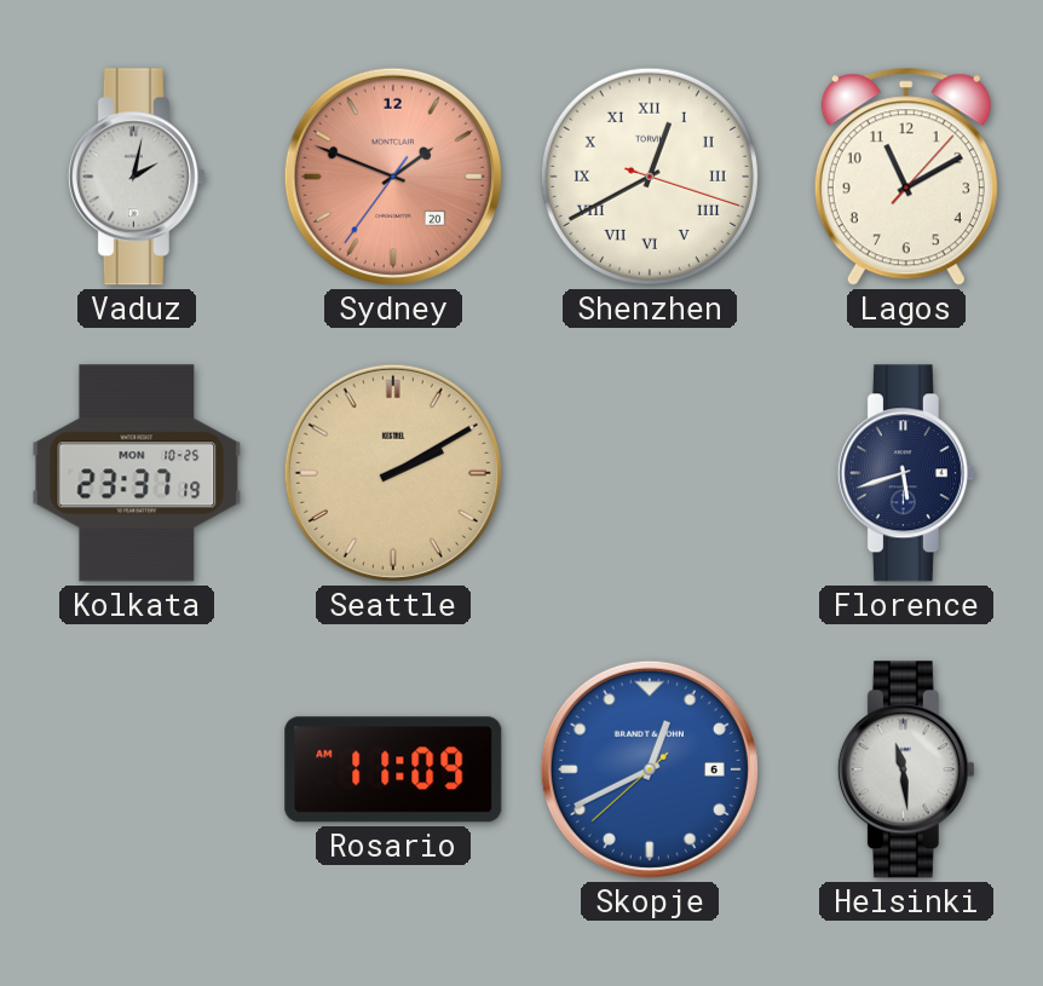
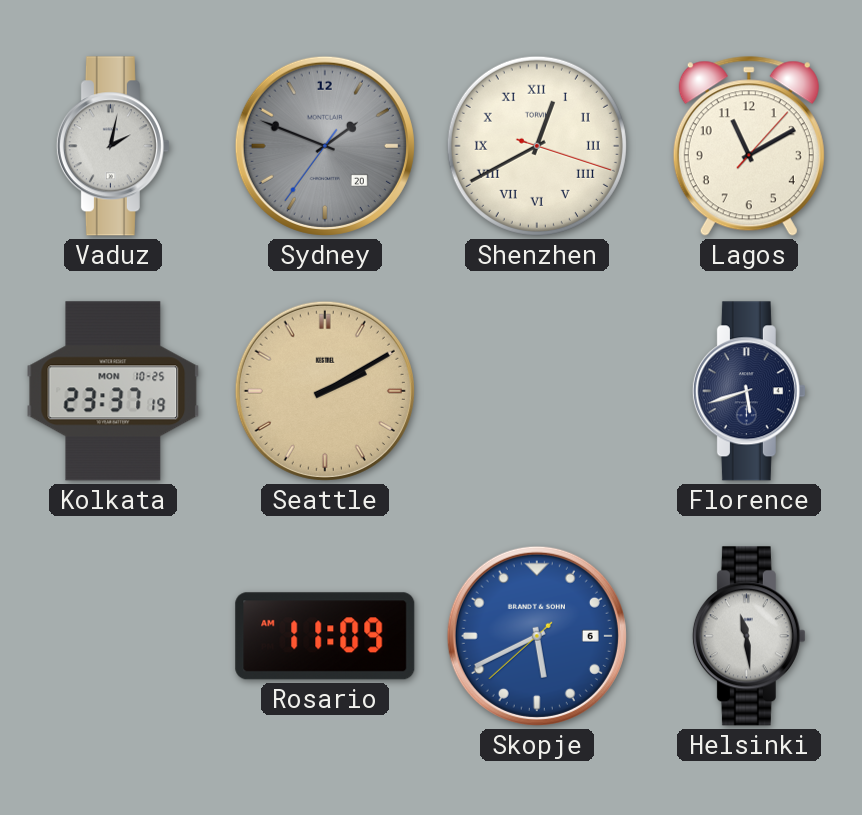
Sydney dial: salmon -> grey
Skopje: 12:40 -> 5:40
